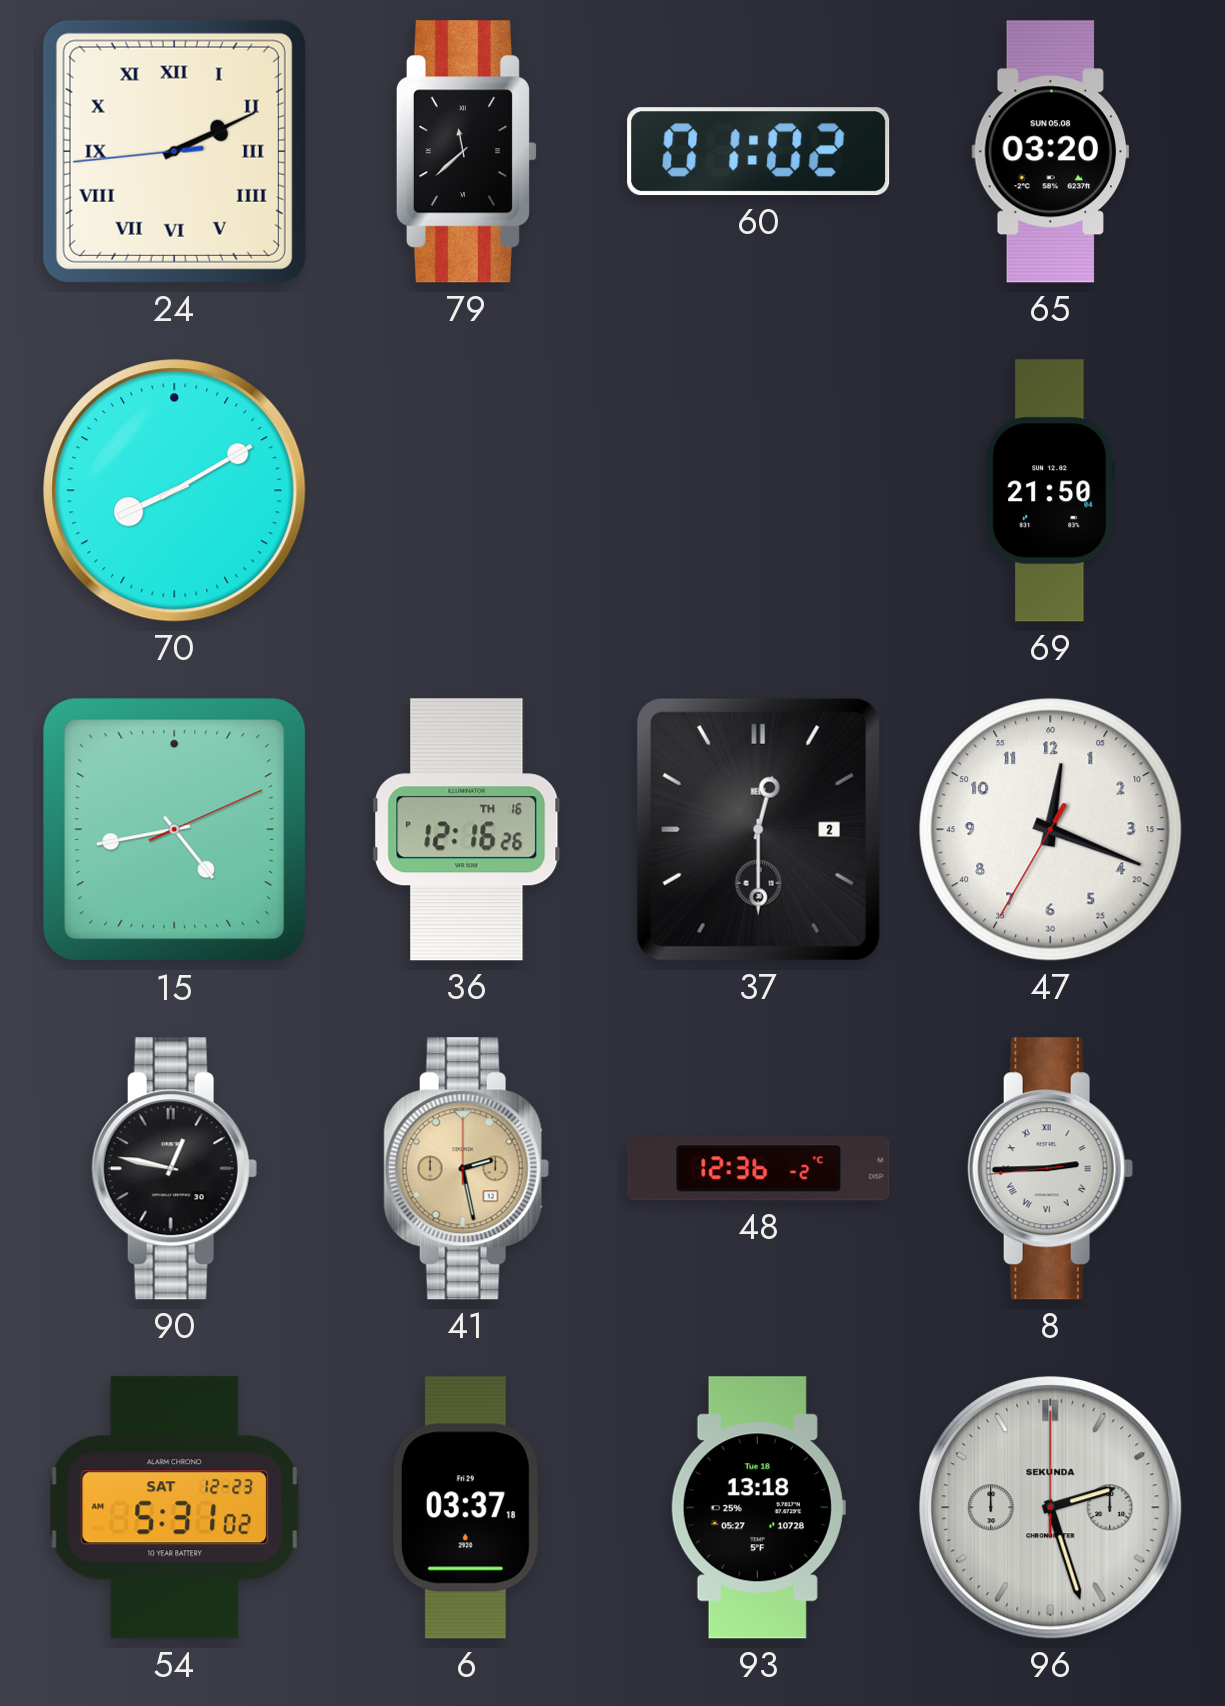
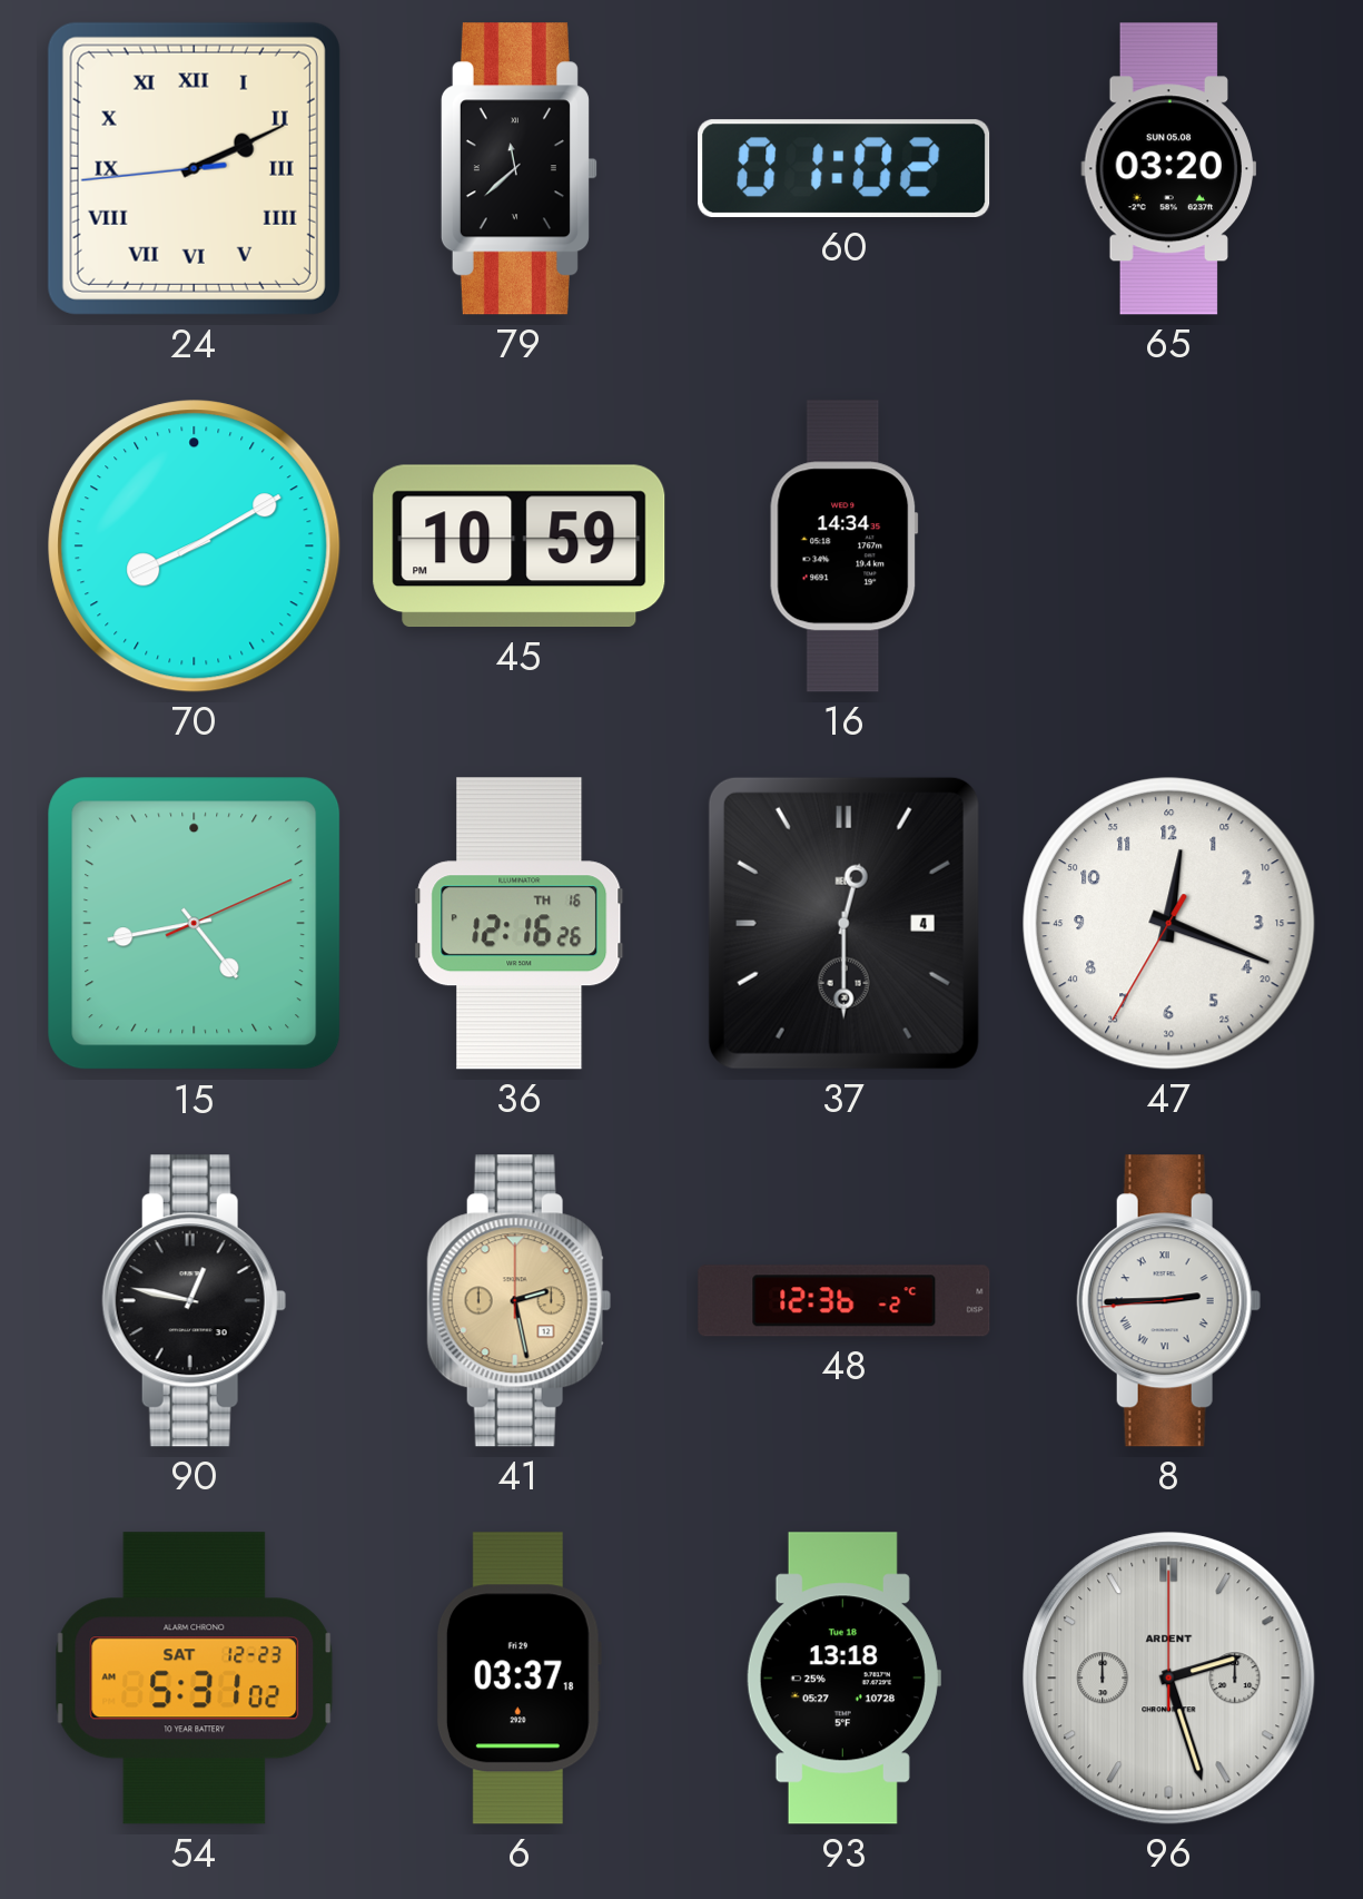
45: none -> 10:59
16: none -> 14:34
69: 21:50 -> none
37 date: 2 -> 4
96 brand: SEKUNDA -> ARDENT
